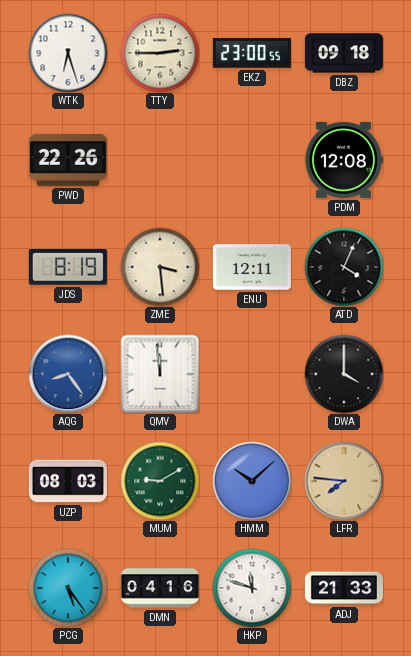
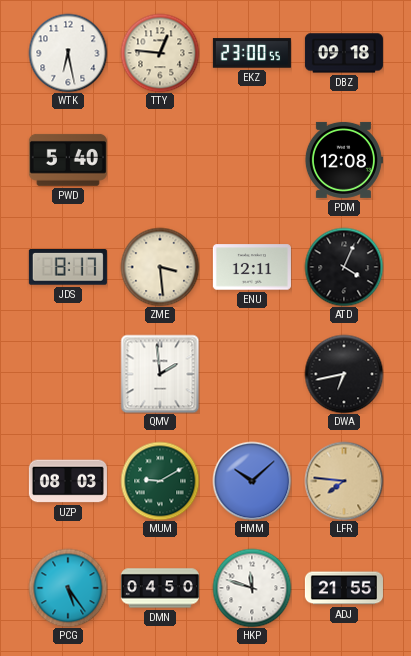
WTK: 6:27 -> 6:28
TTY: 2:45 -> 12:46
PWD: 22:26 -> 5:40
JDS: 8:19 -> 8:17
AQG: 8:24 -> none
QMV: 11:59 -> 1:59
DWA: 4:00 -> 6:43
DMN: 04:16 -> 04:50
ADJ: 21:33 -> 21:55
